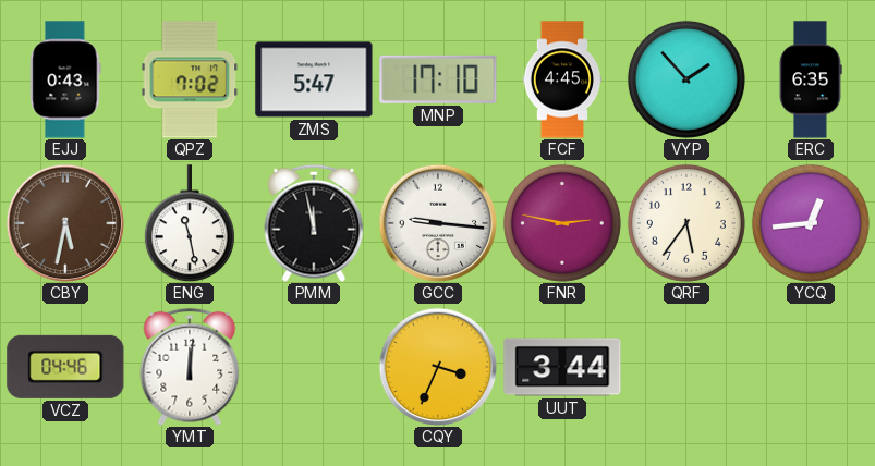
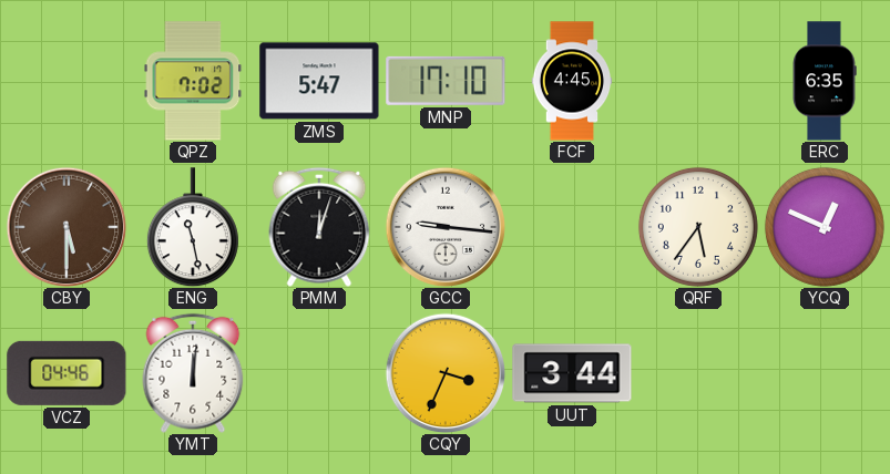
EJJ: 0:43 -> none
VYP: 1:53 -> none
CBY: 5:32 -> 5:30
PMM: 11:58 -> 12:03
FNR: 2:47 -> none
YCQ: 12:44 -> 12:49
